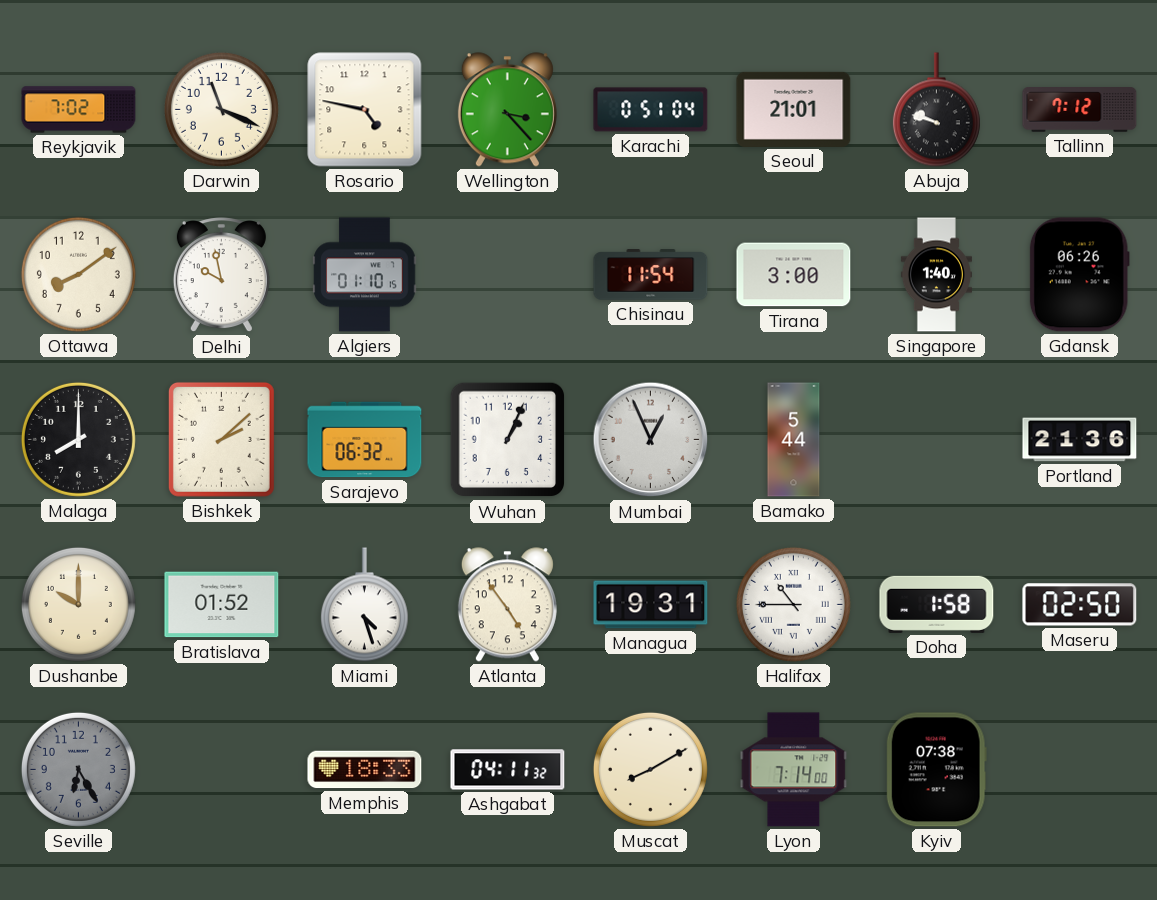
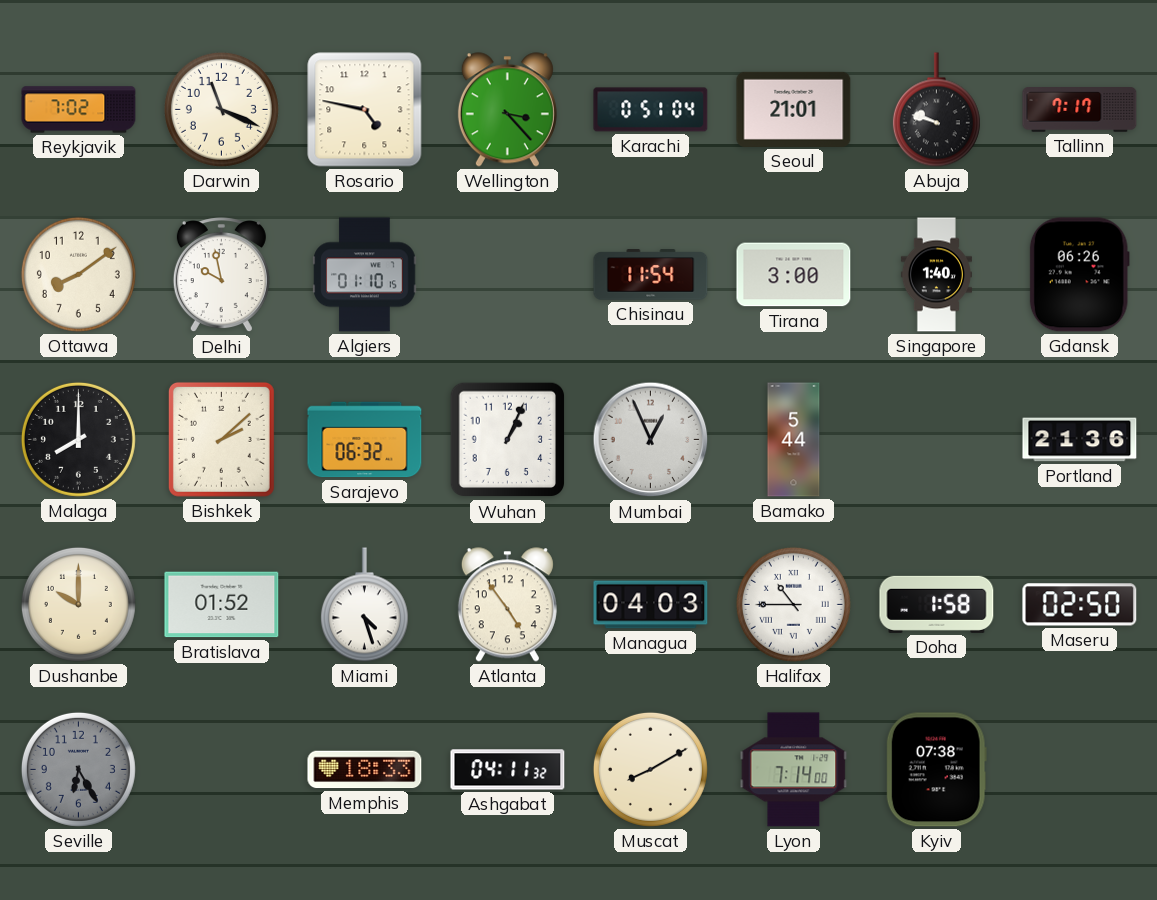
Tallinn: 7:12 -> 7:17
Managua: 19:31 -> 04:03
